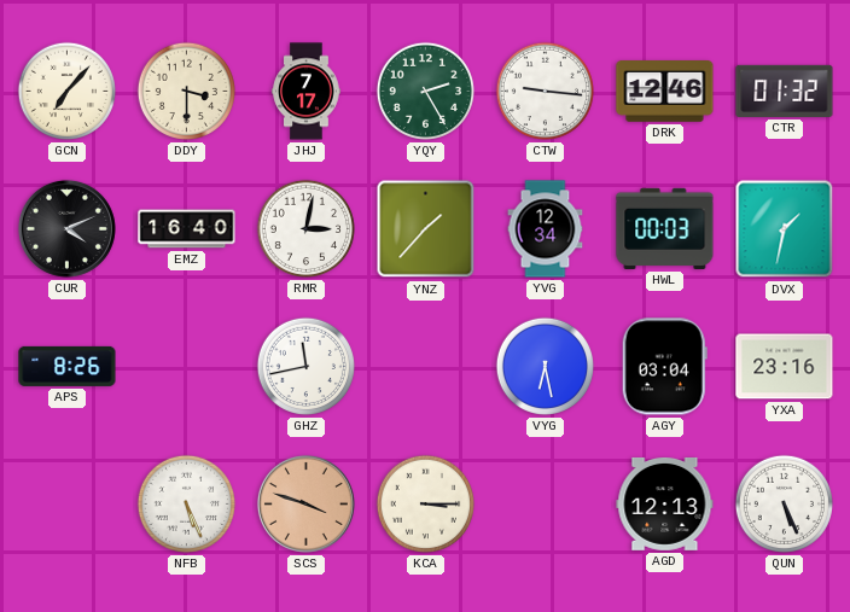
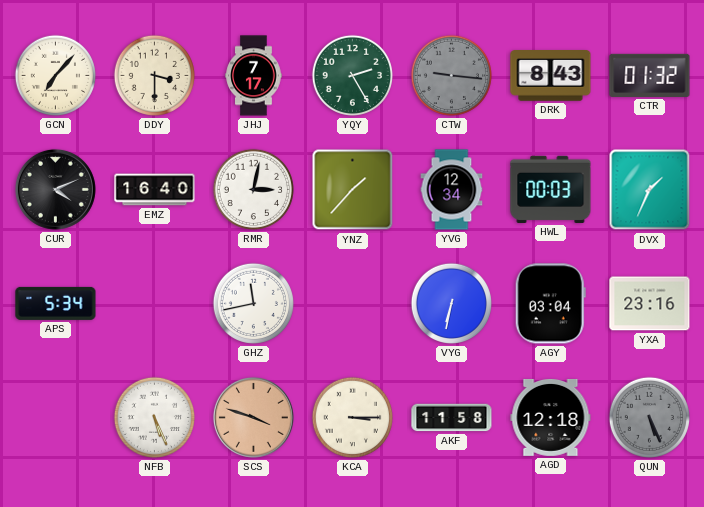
CTW dial: white -> grey
DRK: 12:46 -> 8:43
DVX: 1:32 -> 1:34
APS: 8:26 -> 5:34
VYG: 6:28 -> 6:32
AKF: none -> 11:58
AGD: 12:13 -> 12:18
QUN dial: white -> grey
